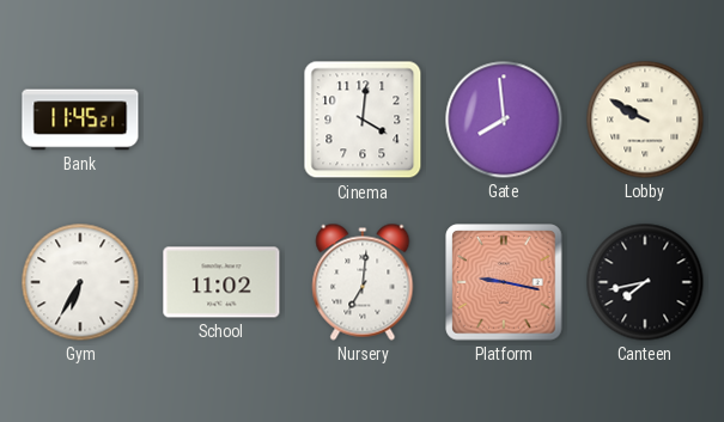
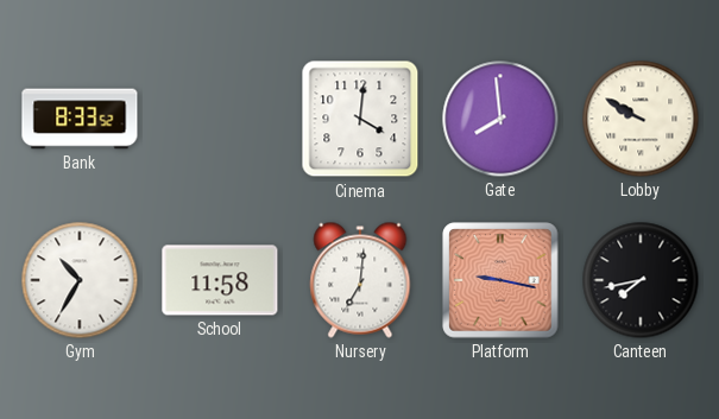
Bank: 11:45 -> 8:33
Gym: 6:35 -> 10:35
School: 11:02 -> 11:58
